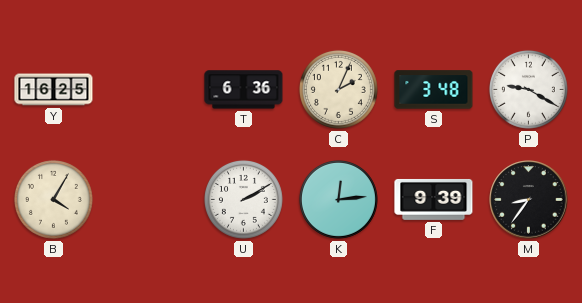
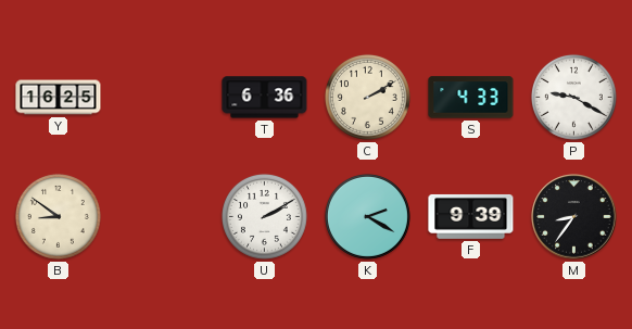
C: 2:04 -> 2:10
S: 3:48 -> 4:33
B: 4:05 -> 8:51
K: 12:14 -> 2:20
